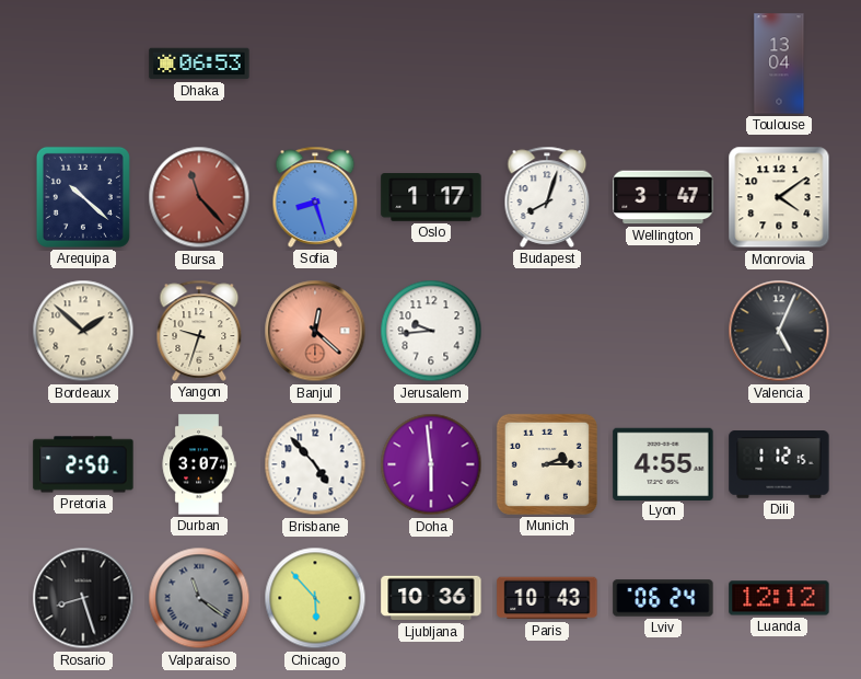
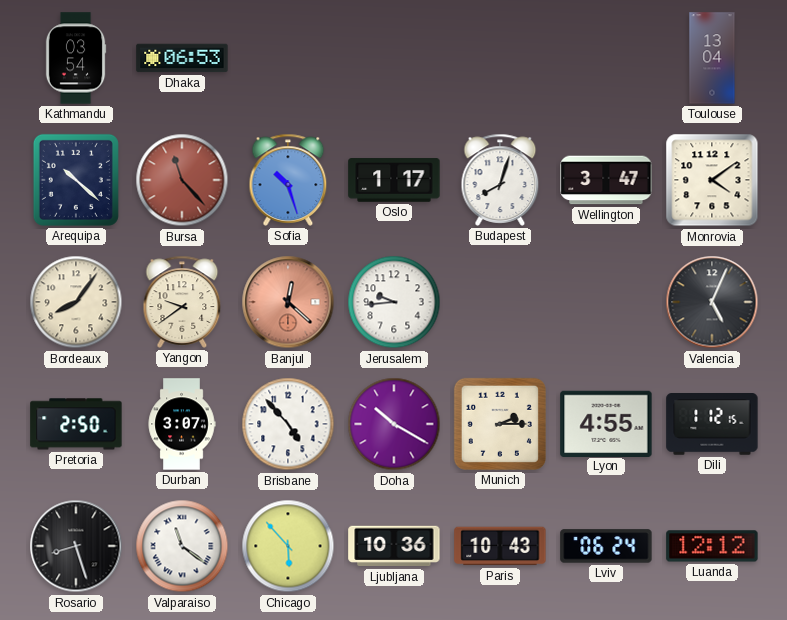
Kathmandu: none -> 03:54
Sofia: 8:27 -> 10:27
Bordeaux: 1:52 -> 8:06
Yangon: 9:33 -> 9:39
Doha: 5:59 -> 10:20
Valparaiso dial: grey -> white
